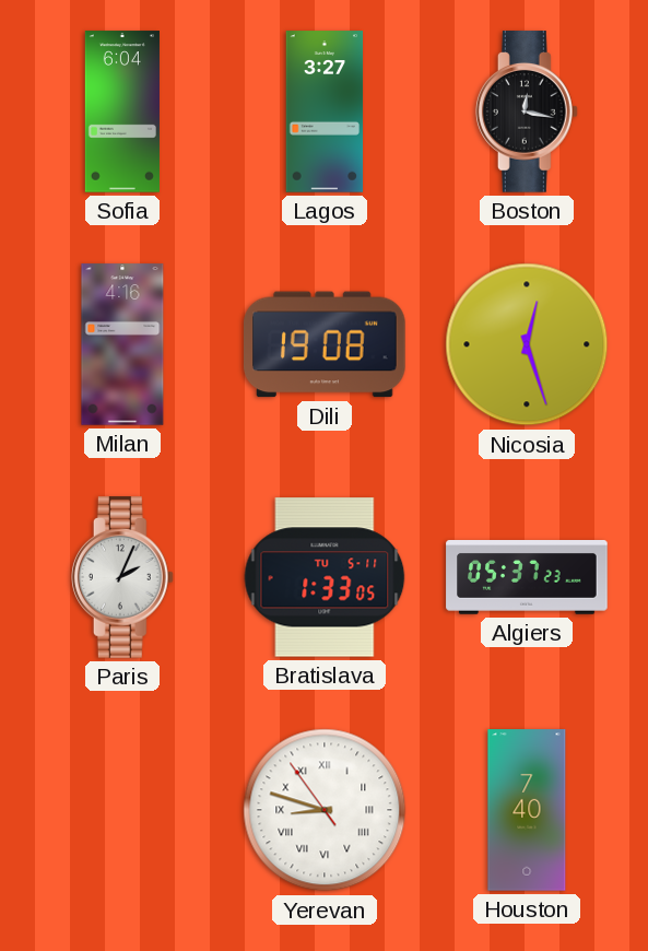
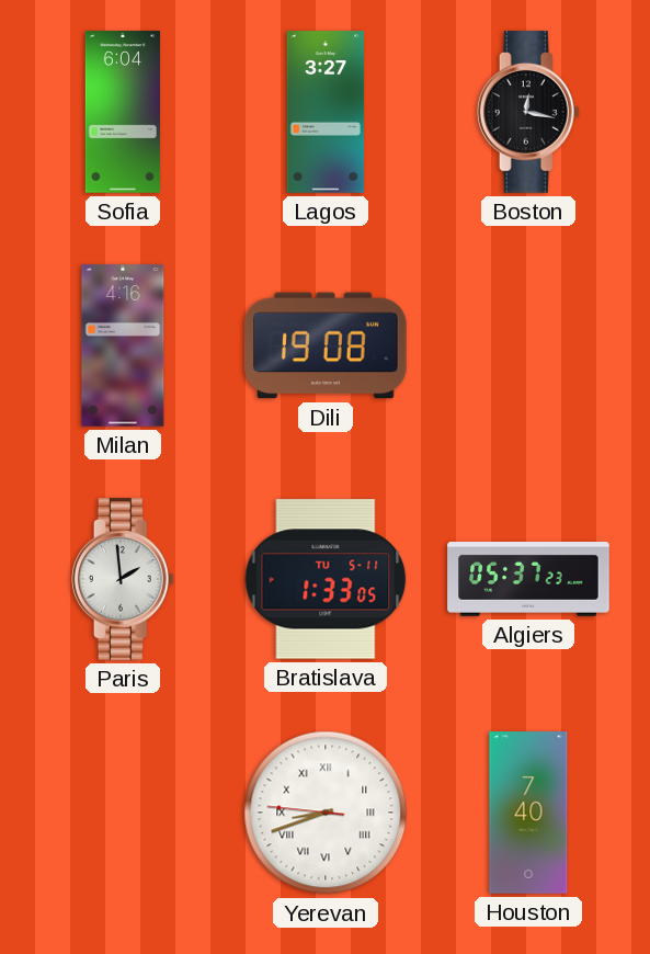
Nicosia: 12:27 -> none
Paris: 2:04 -> 1:59
Yerevan: 8:47 -> 8:41
